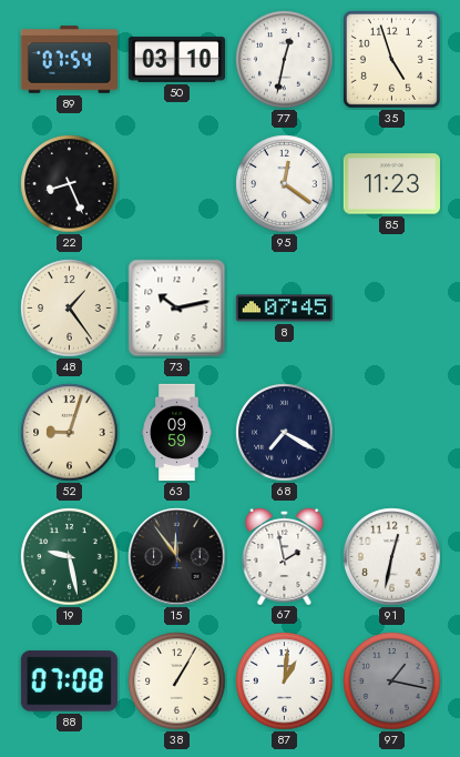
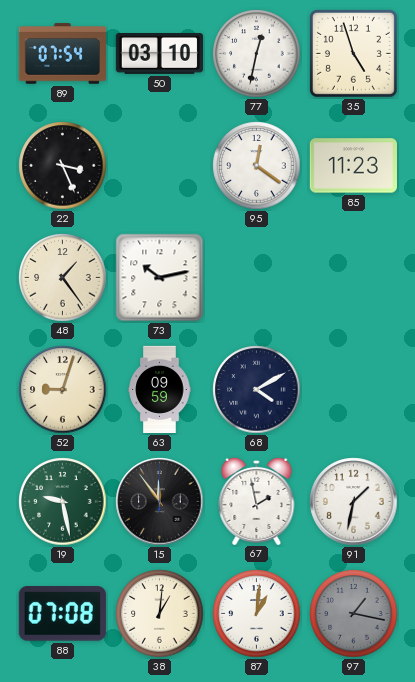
22: 8:26 -> 3:26
8: 07:45 -> none
68: 7:20 -> 4:10
91: 12:32 -> 1:32
38: 1:05 -> 1:01
